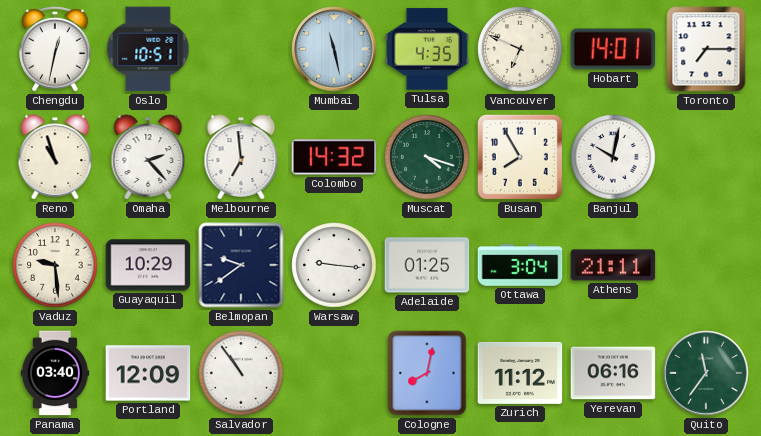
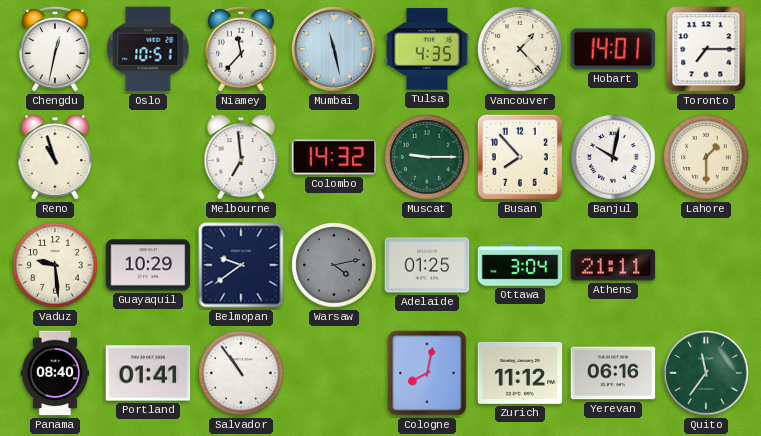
Niamey: none -> 11:37
Vancouver: 6:49 -> 1:23
Omaha: 2:23 -> none
Muscat: 4:18 -> 9:15
Busan: 7:55 -> 7:53
Lahore: none -> 1:30
Warsaw: 9:16 -> 4:13
Warsaw dial: white -> grey
Panama: 03:40 -> 08:40
Portland: 12:09 -> 01:41
